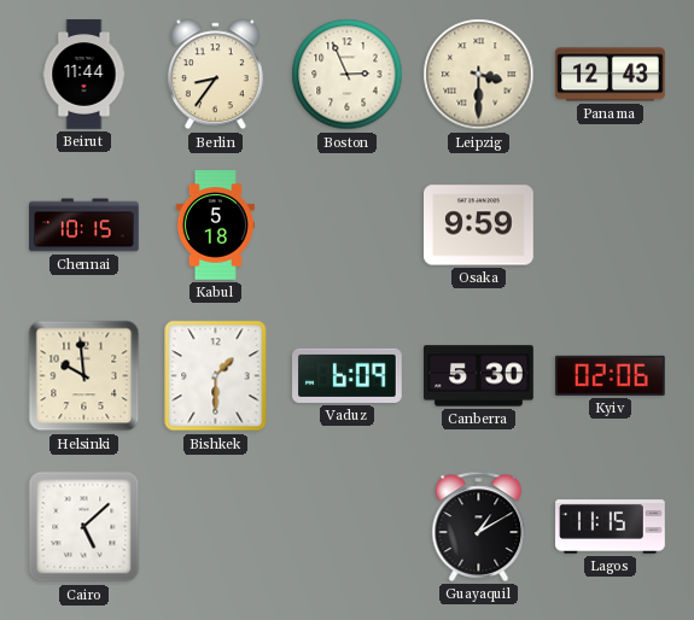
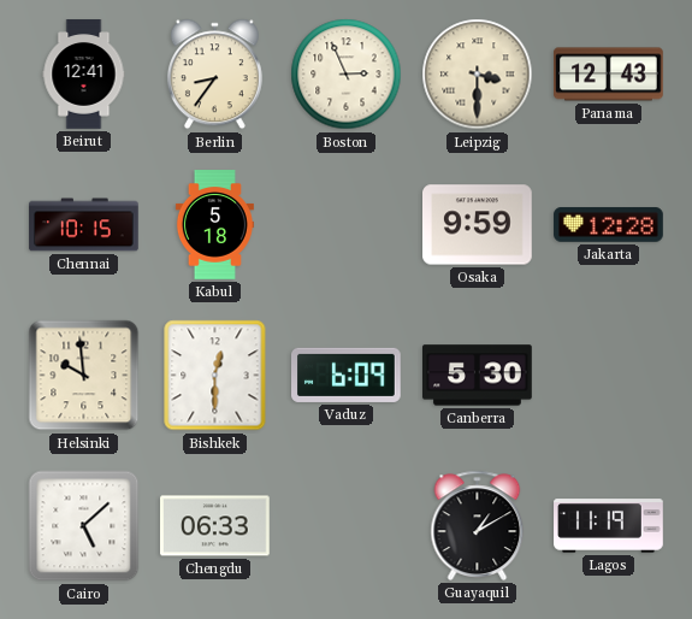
Beirut: 11:44 -> 12:41
Jakarta: none -> 12:28
Bishkek: 1:30 -> 12:30
Kyiv: 02:06 -> none
Chengdu: none -> 06:33
Lagos: 11:15 -> 11:19
